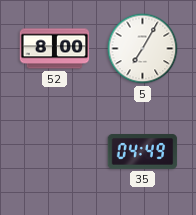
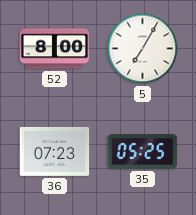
36: none -> 07:23
35: 04:49 -> 05:25
